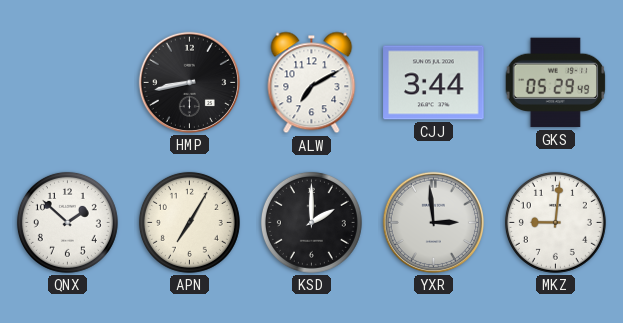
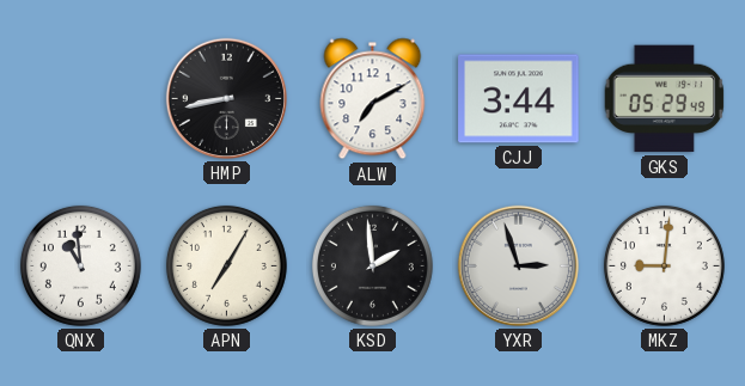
QNX: 1:52 -> 10:59
KSD: 2:00 -> 1:59
YXR: 2:59 -> 2:57
